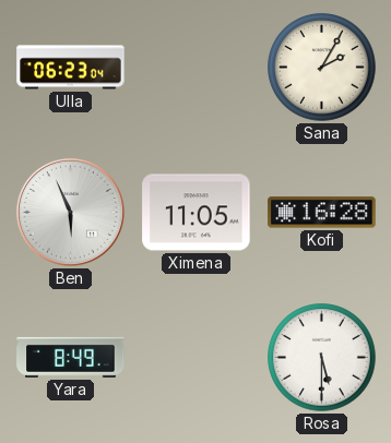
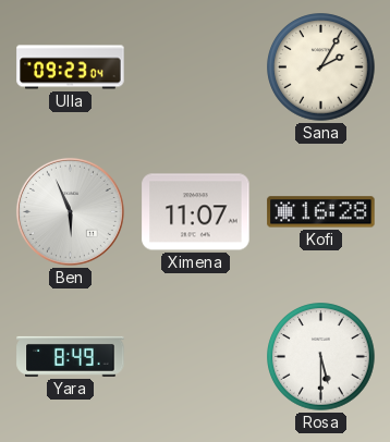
Ulla: 06:23 -> 09:23
Ximena: 11:05 -> 11:07
